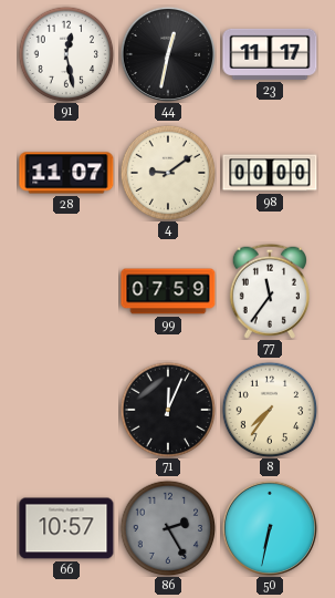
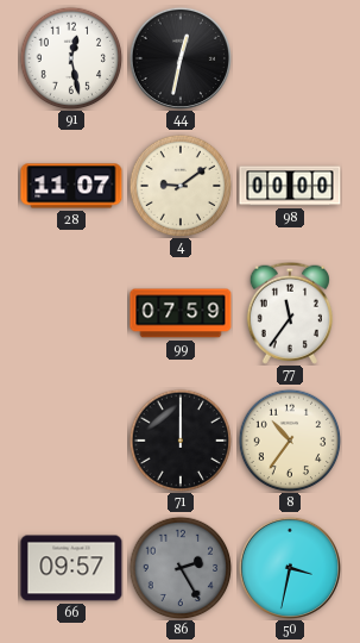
23: 11:17 -> none
71: 12:04 -> 12:00
8: 7:36 -> 10:36
66: 10:57 -> 09:57
50: 6:32 -> 3:32
